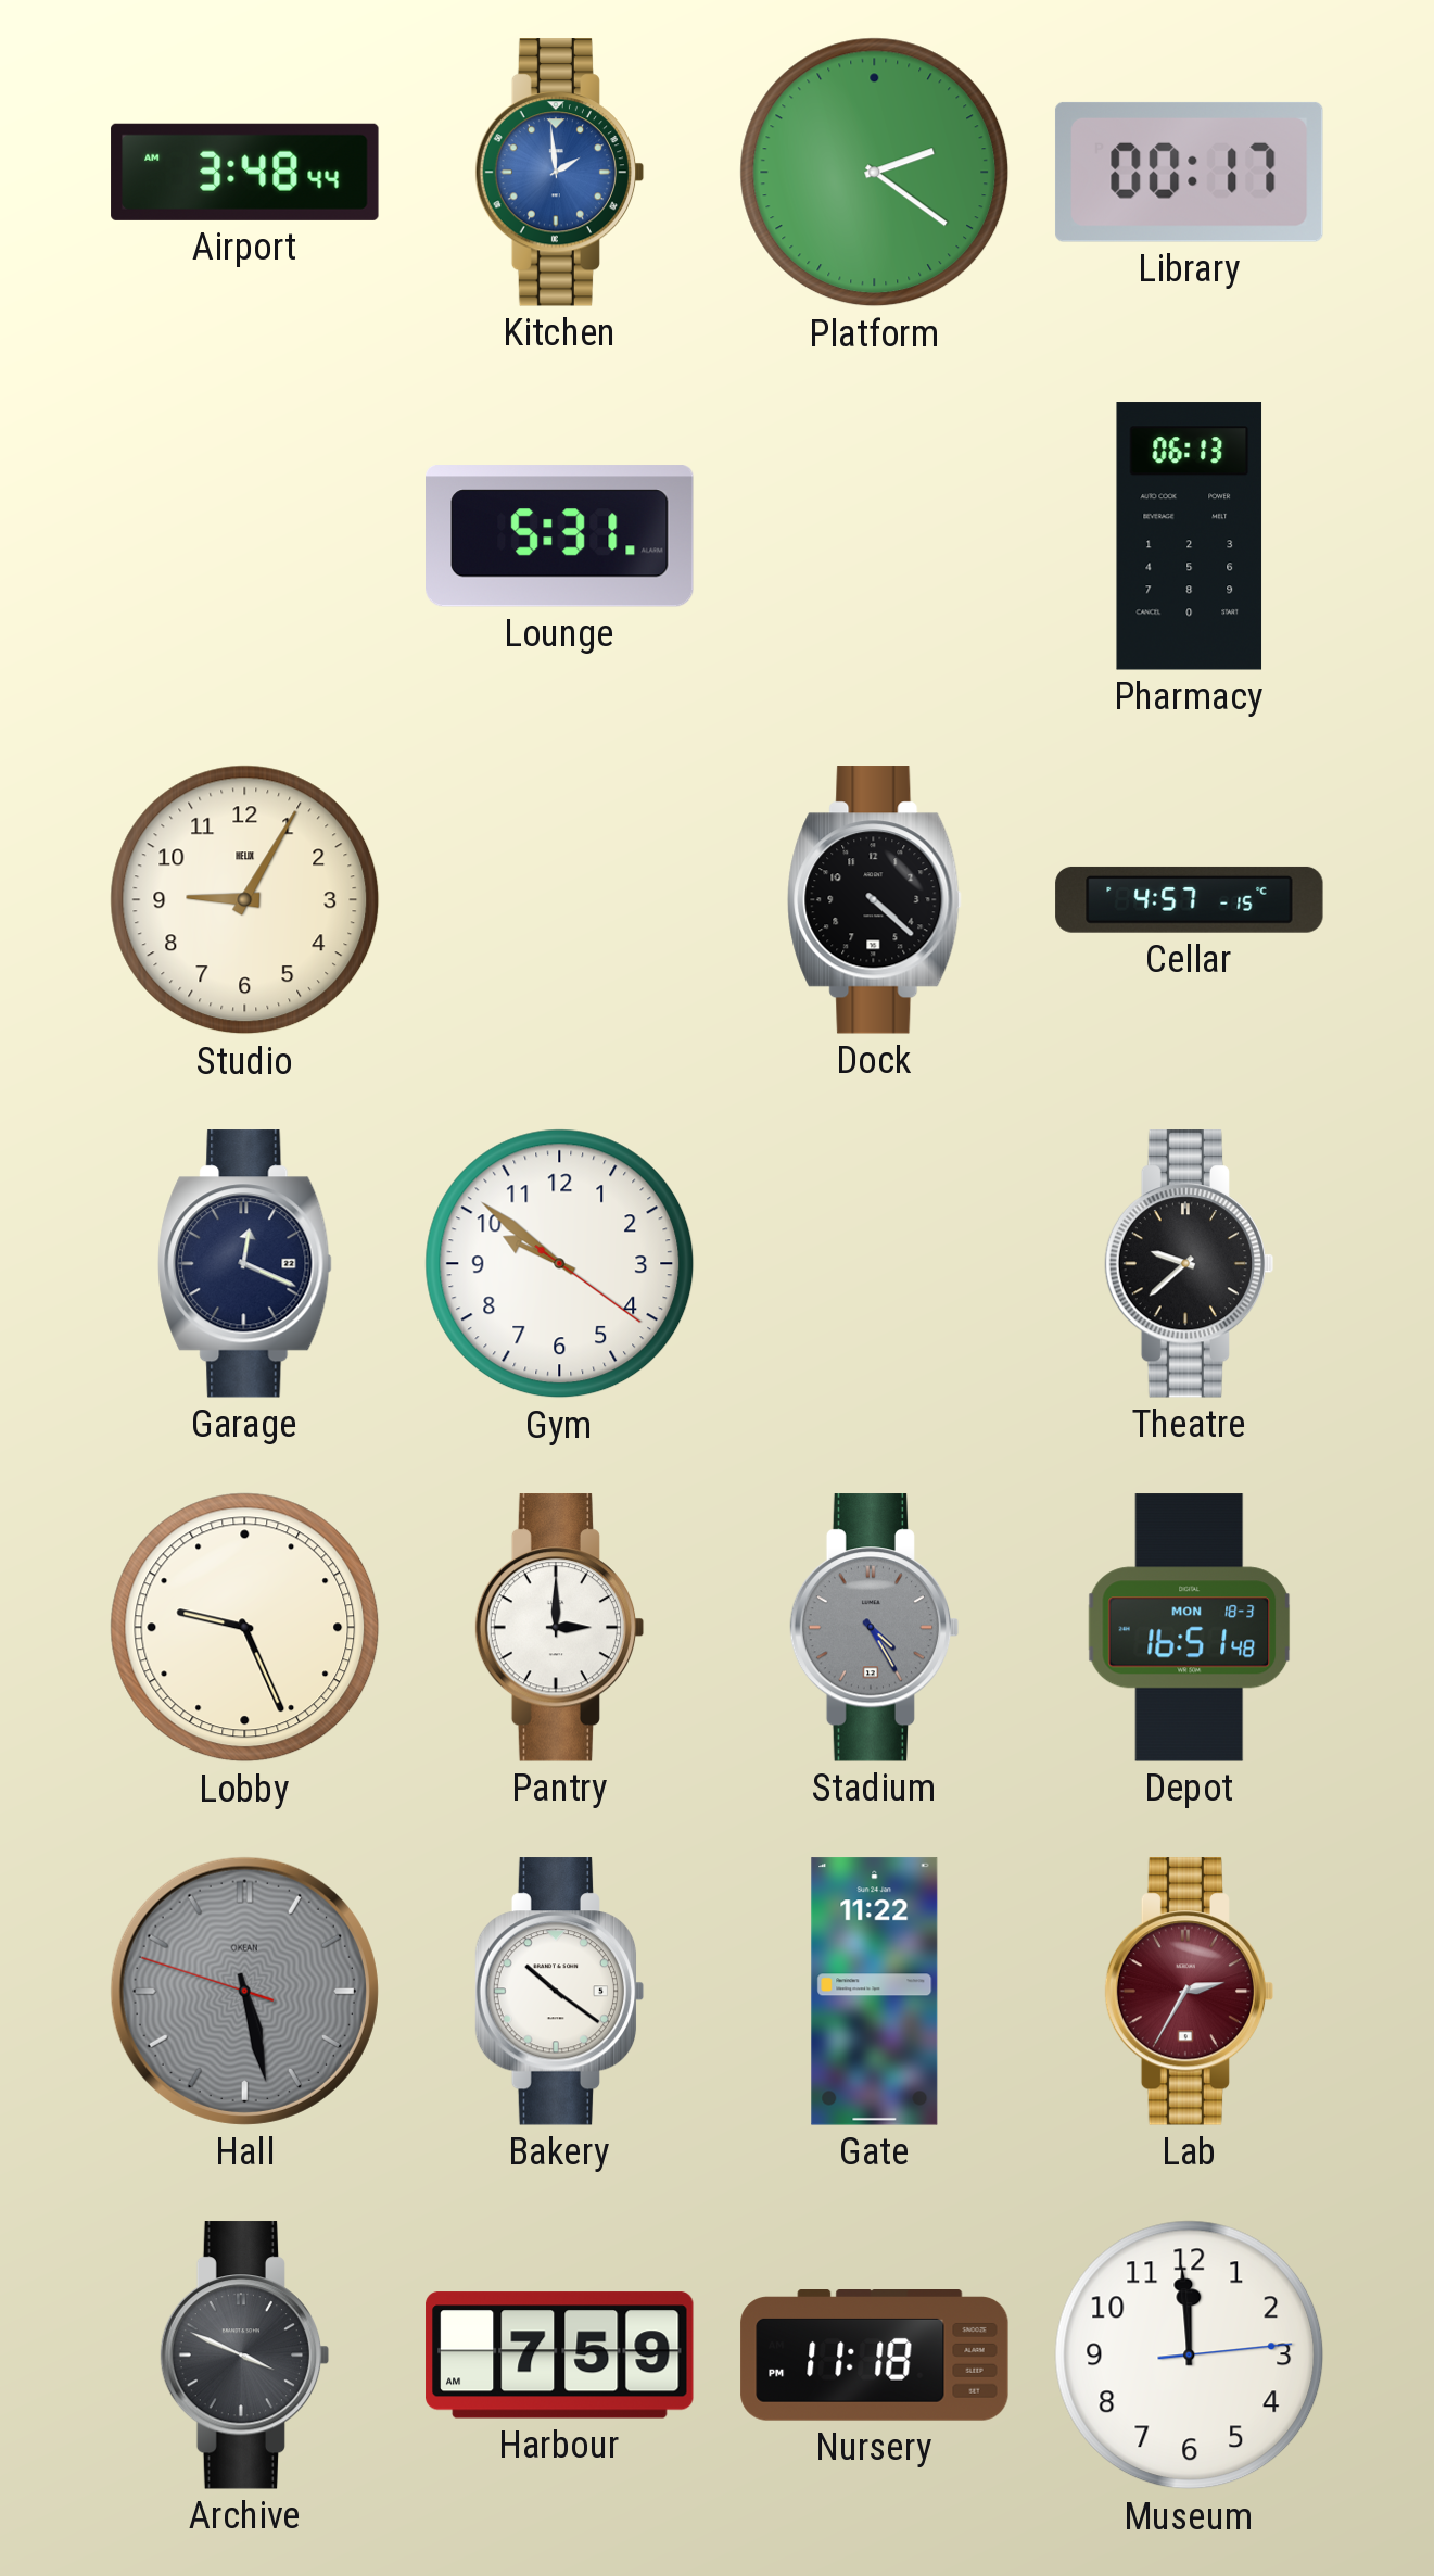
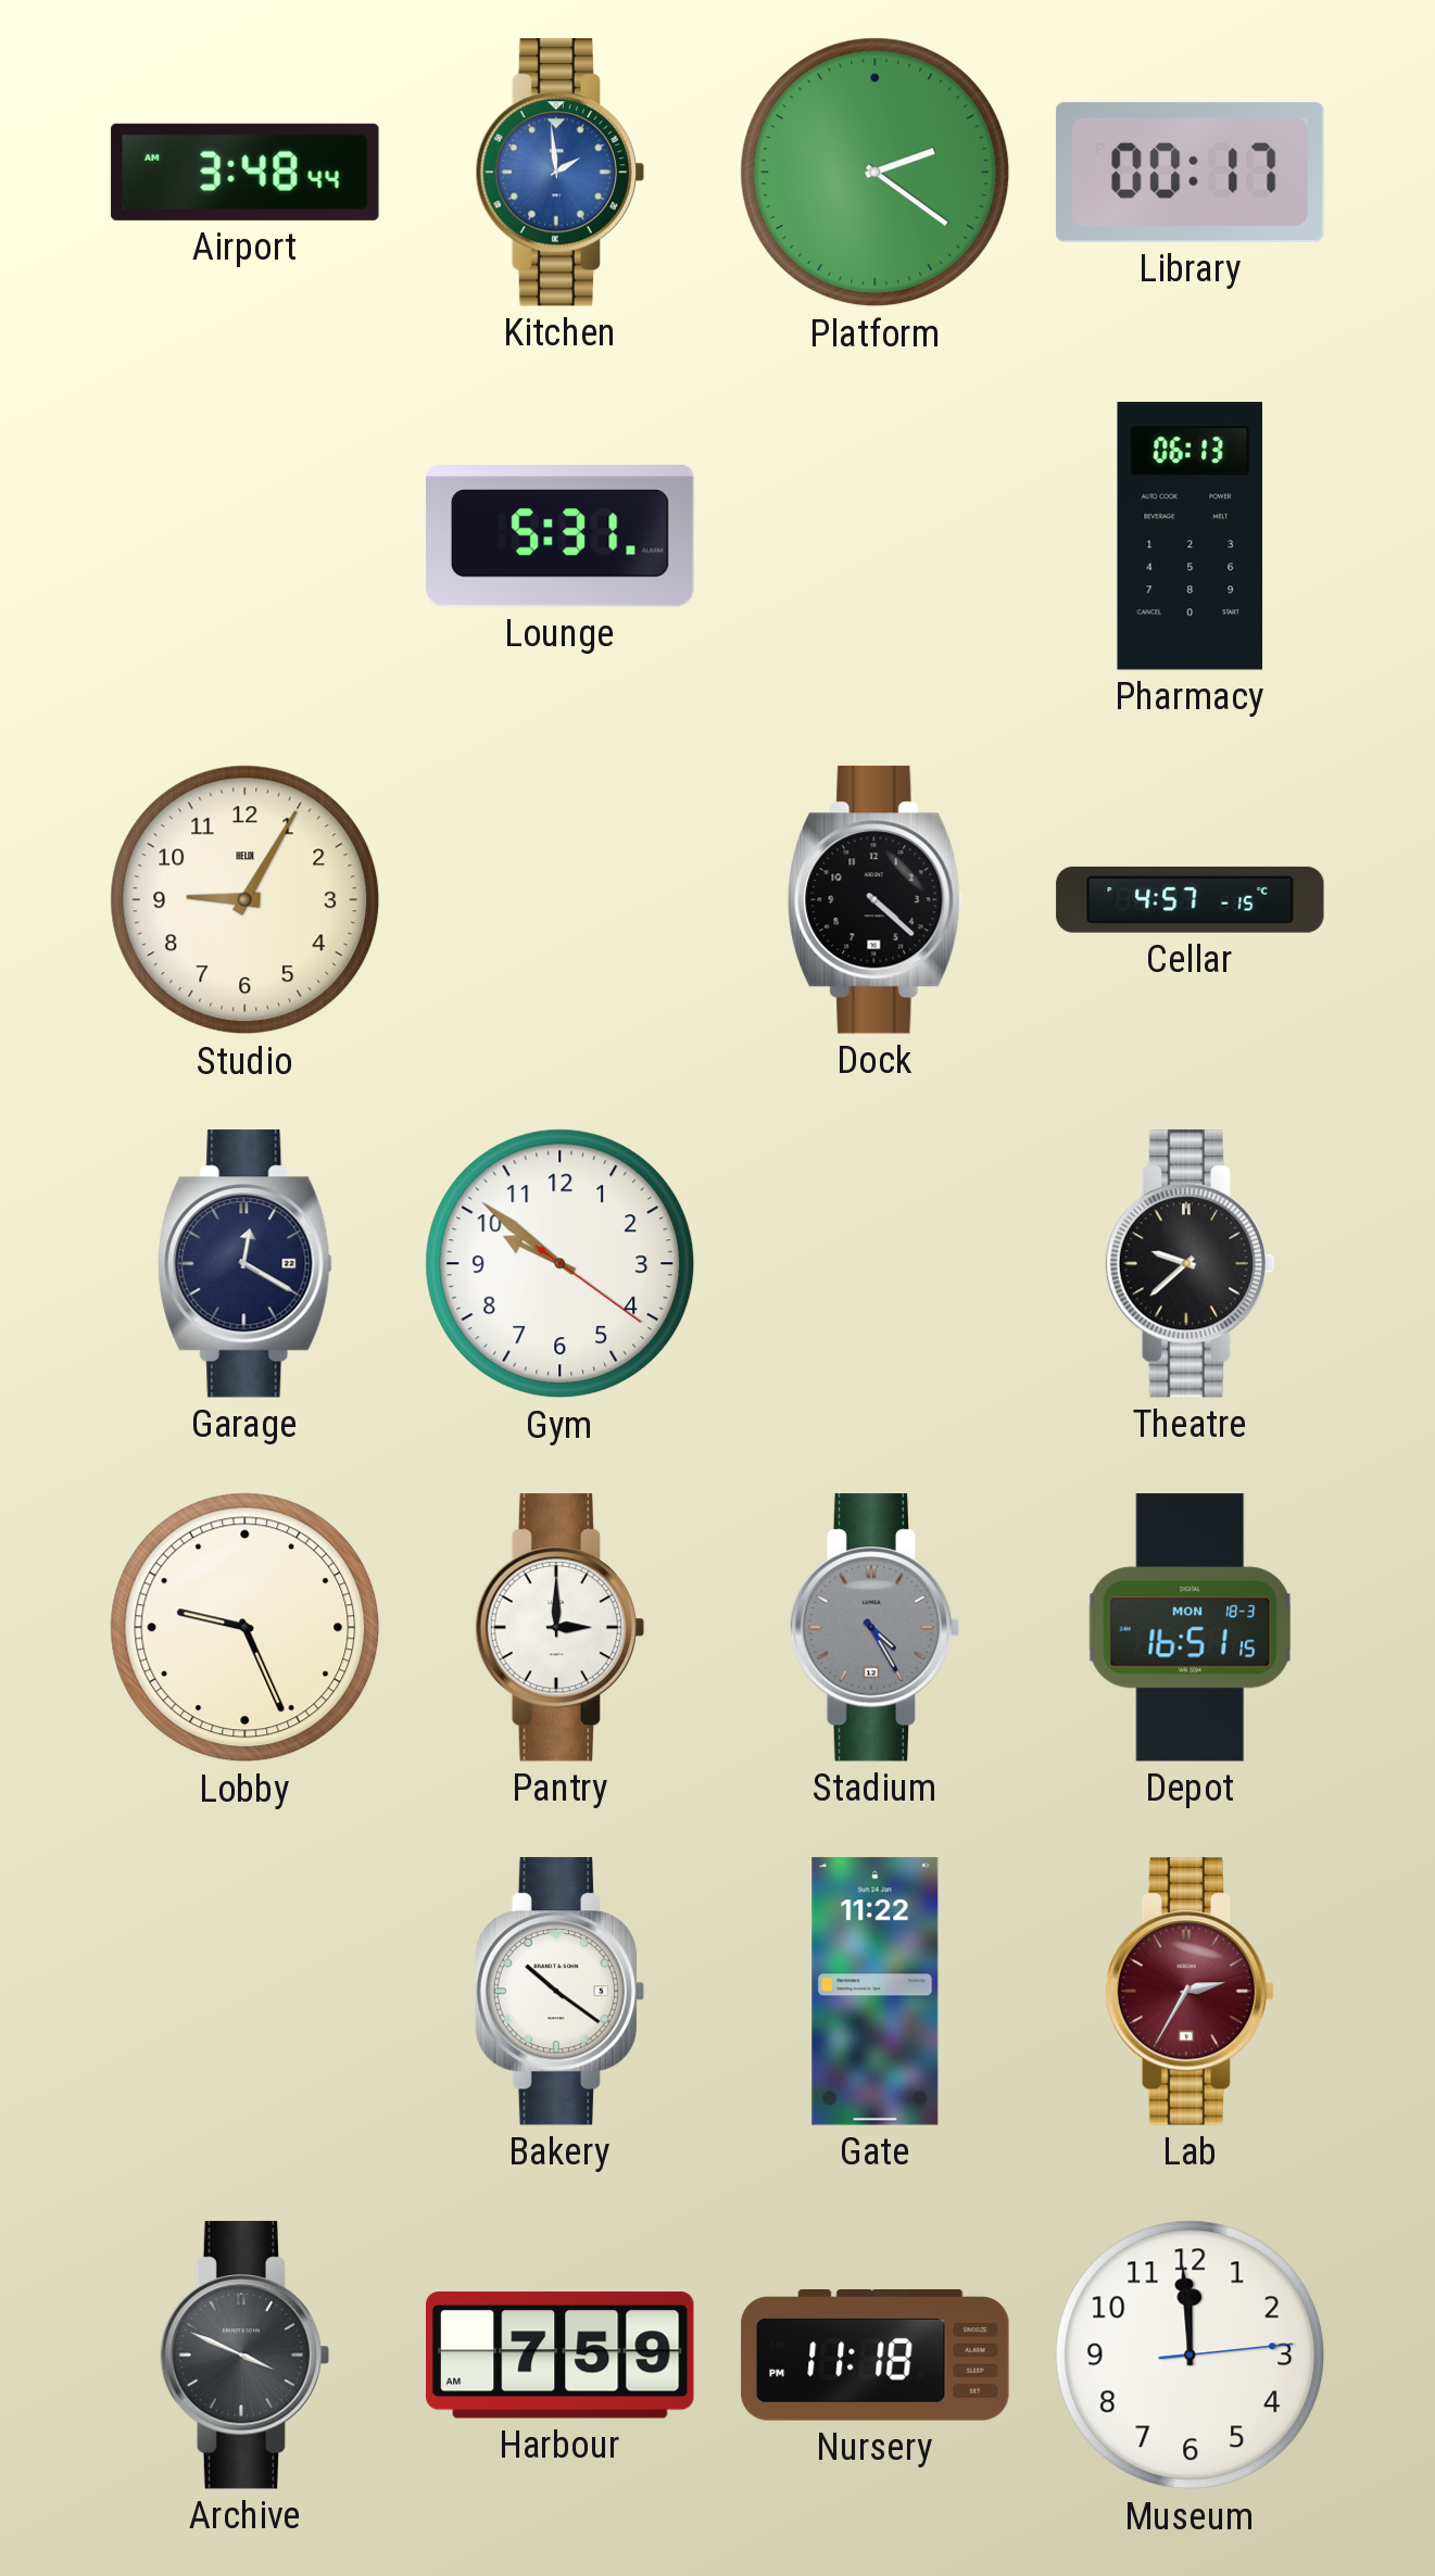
Garage: 12:19 -> 12:20
Depot: 16:51:48 -> 16:51:15
Hall: 5:27 -> none
